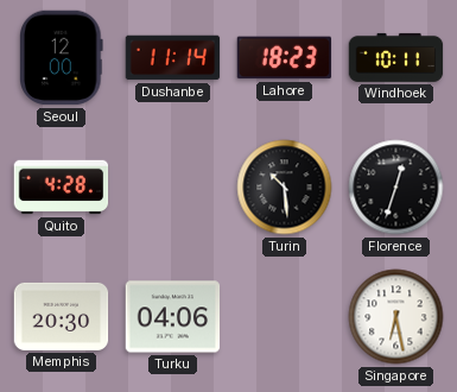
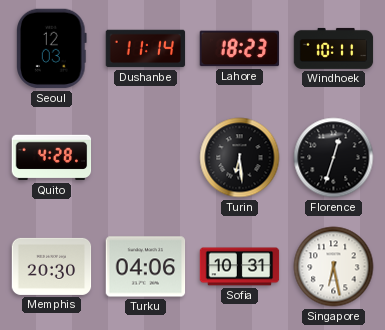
Seoul: 12:00 -> 12:03
Turin: 10:29 -> 6:29
Sofia: none -> 10:31
